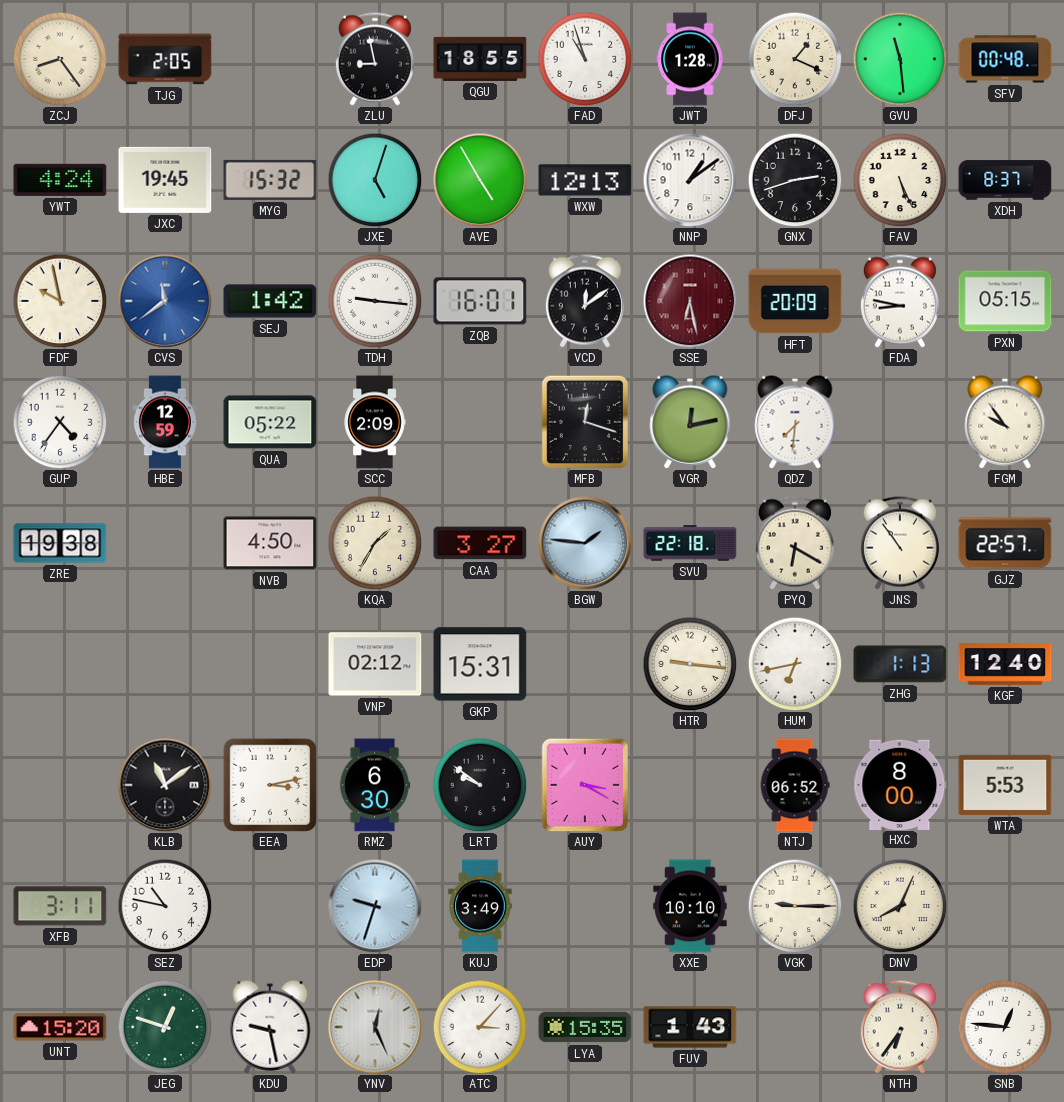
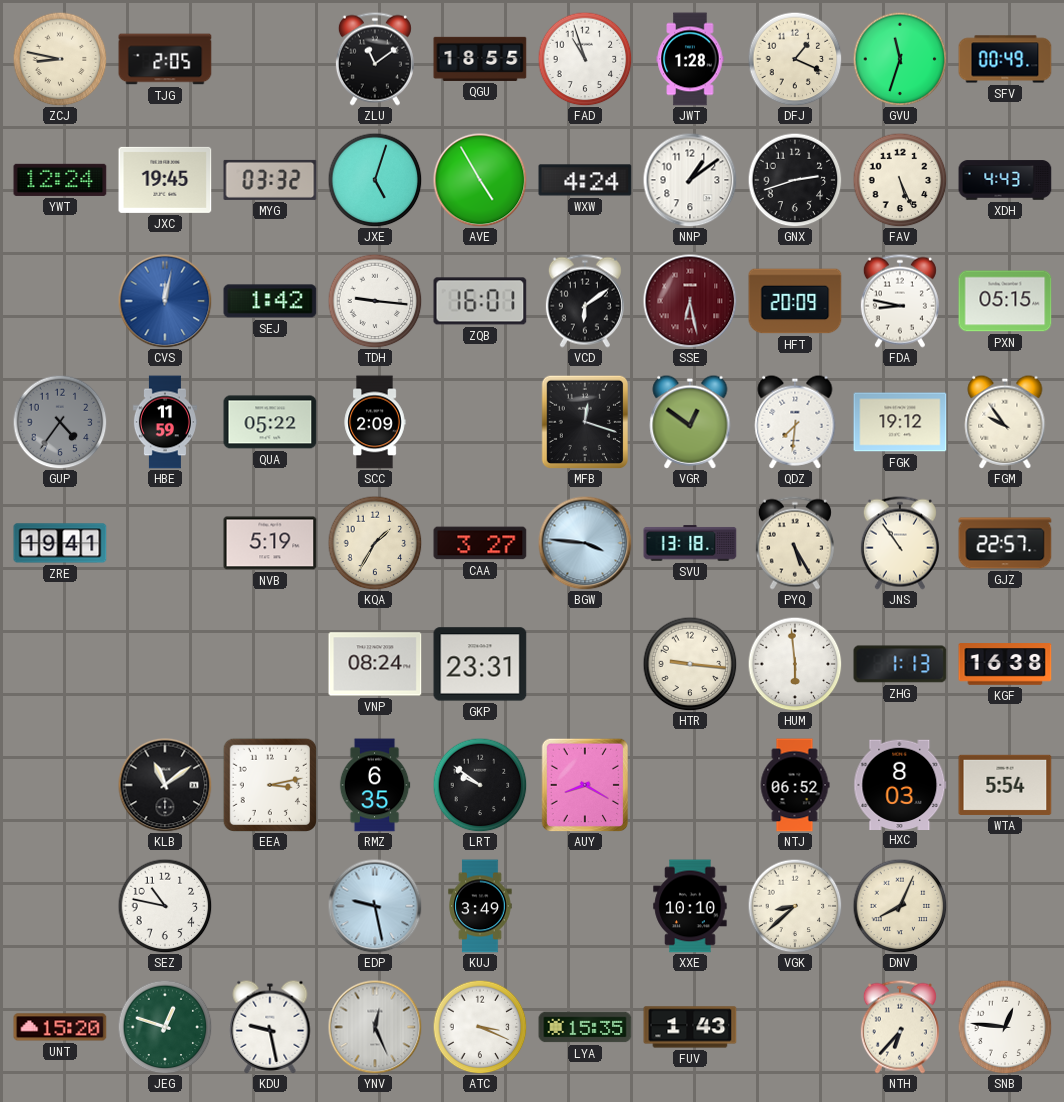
ZCJ: 8:24 -> 8:47
ZLU: 8:58 -> 11:09
GVU: 11:29 -> 11:33
SFV: 00:48 -> 00:49
YWT: 4:24 -> 12:24
MYG: 15:32 -> 03:32
WXW: 12:13 -> 4:24
XDH: 8:37 -> 4:43
FDF: 9:58 -> none
CVS: 11:39 -> 12:02
VCD: 12:09 -> 6:09
GUP dial: white -> grey
HBE: 12:59 -> 11:59
VGR: 12:13 -> 12:51
FGK: none -> 19:12
ZRE: 19:38 -> 19:41
NVB: 4:50 -> 5:19
BGW: 1:46 -> 3:46
SVU: 22:18 -> 13:18
PYQ: 6:20 -> 5:25
VNP: 02:12 -> 08:24
GKP: 15:31 -> 23:31
HUM: 6:43 -> 5:59
KGF: 12:40 -> 16:38
RMZ: 6:30 -> 6:35
AUY: 3:20 -> 8:20
HXC: 8:00 -> 8:03
WTA: 5:53 -> 5:54
XFB: 3:11 -> none
EDP: 9:33 -> 9:28
VGK: 9:15 -> 8:38
ATC: 3:07 -> 3:19
NTH: 6:36 -> 6:37
